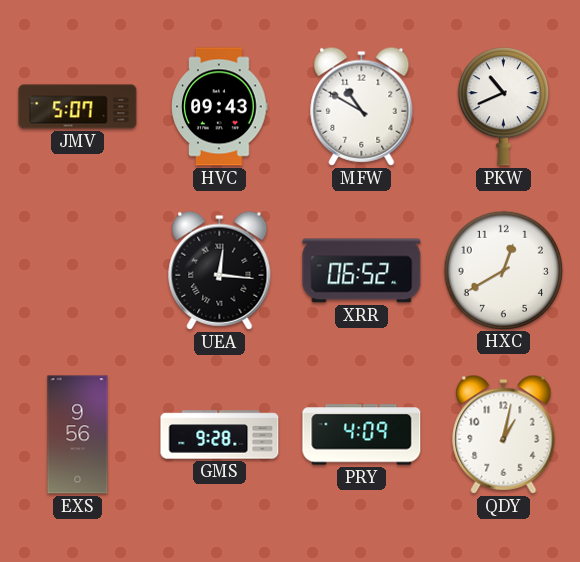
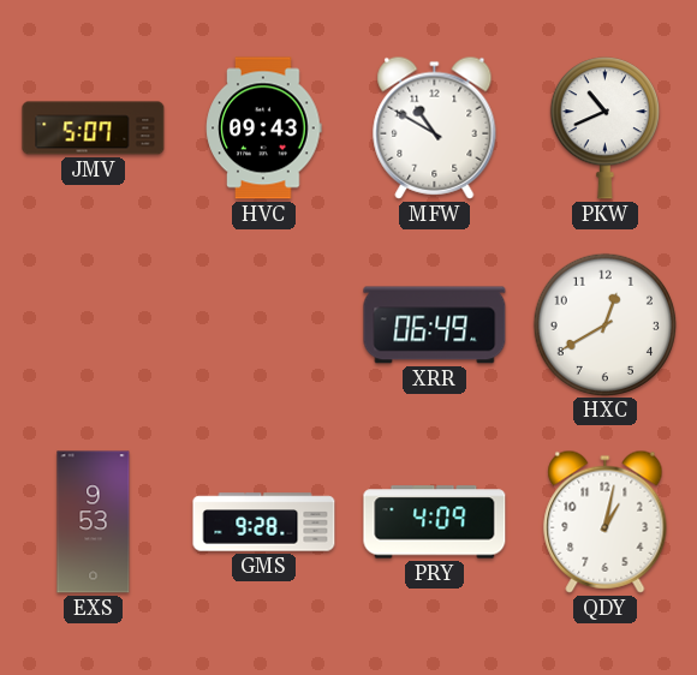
UEA: 12:16 -> none
XRR: 06:52 -> 06:49
EXS: 9:56 -> 9:53
